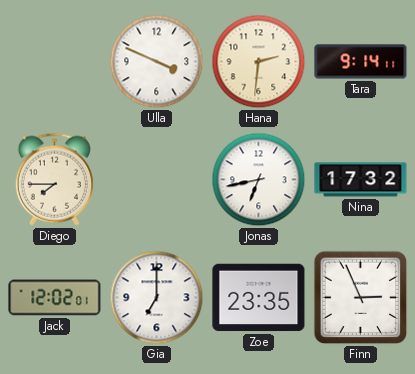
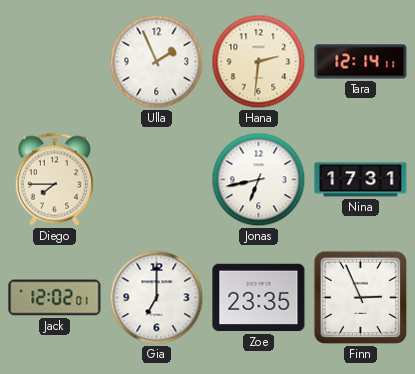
Ulla: 3:49 -> 1:56
Tara: 9:14 -> 12:14
Nina: 17:32 -> 17:31
